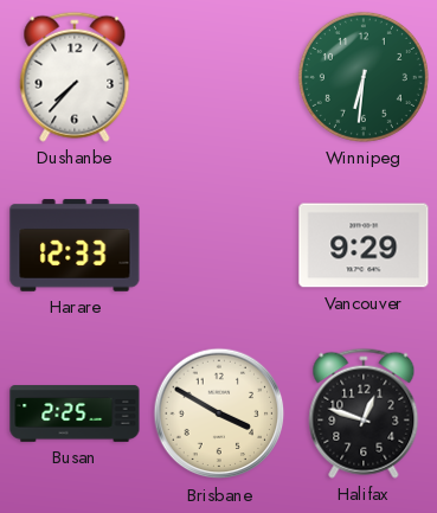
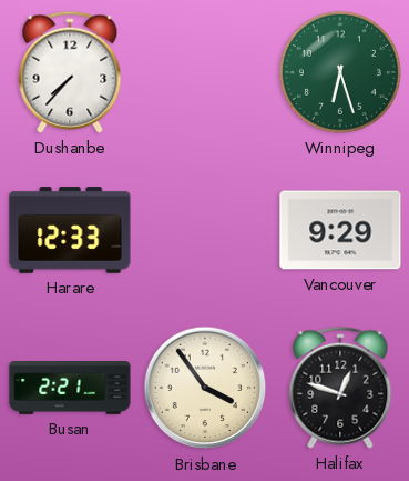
Winnipeg: 6:31 -> 6:27
Busan: 2:25 -> 2:21
Brisbane: 3:50 -> 3:54
